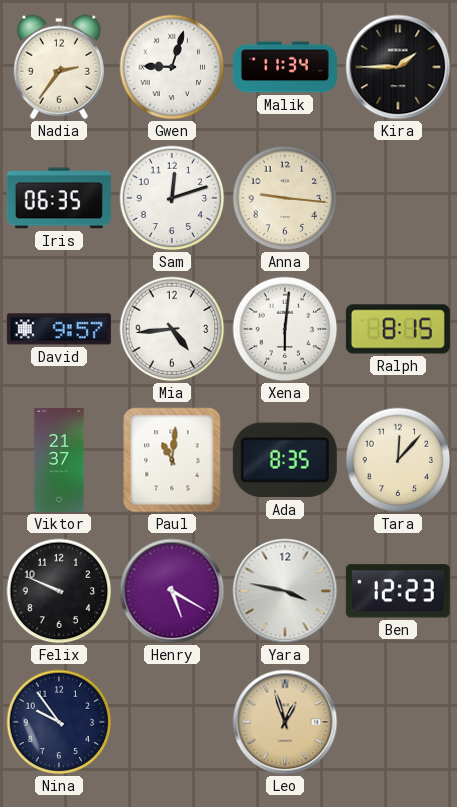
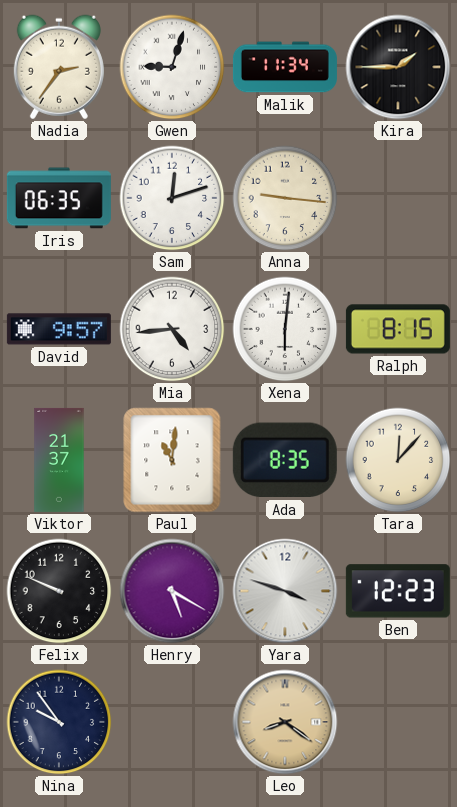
Yara: 3:47 -> 3:48
Leo: 12:57 -> 8:21
